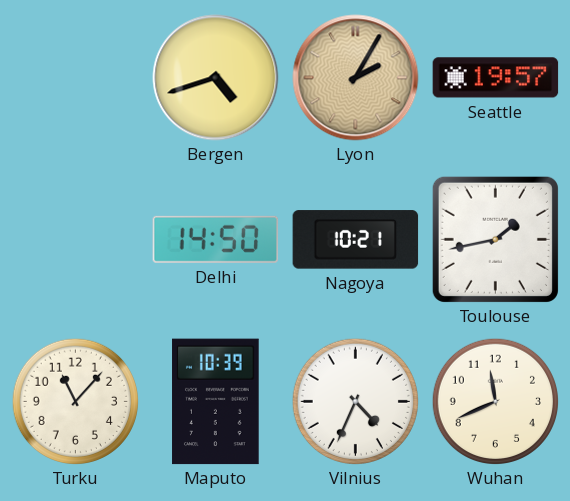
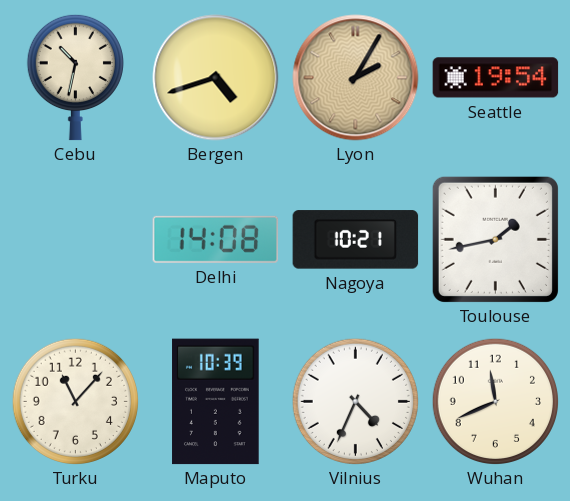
Cebu: none -> 10:32
Seattle: 19:57 -> 19:54
Delhi: 14:50 -> 14:08
